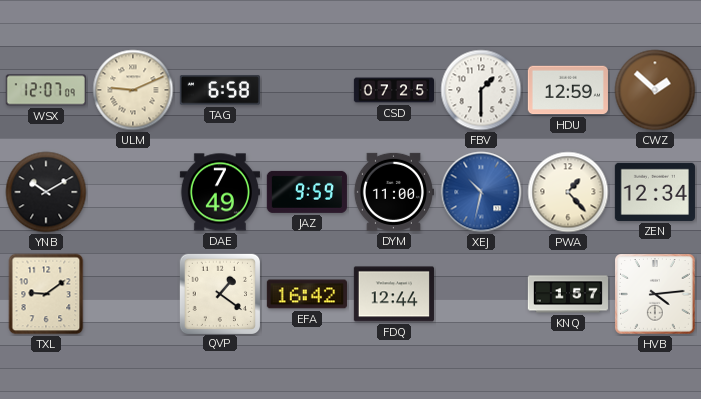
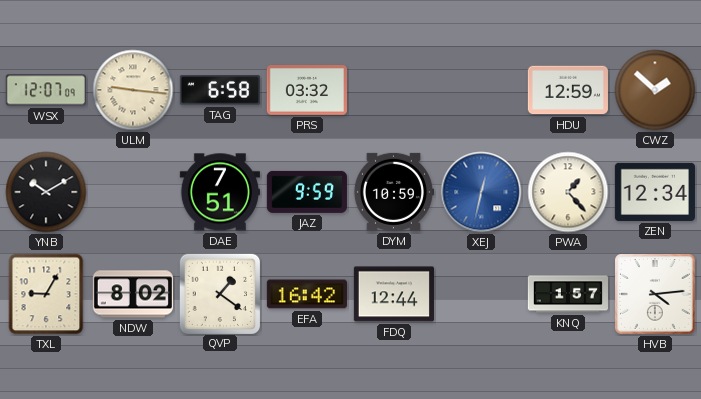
ULM: 9:11 -> 9:16
PRS: none -> 03:32
CSD: 07:25 -> none
FBV: 1:30 -> none
DAE: 7:49 -> 7:51
DYM: 11:00 -> 10:59
XEJ: 10:32 -> 12:32
TXL: 9:09 -> 9:05
NDW: none -> 8:02
